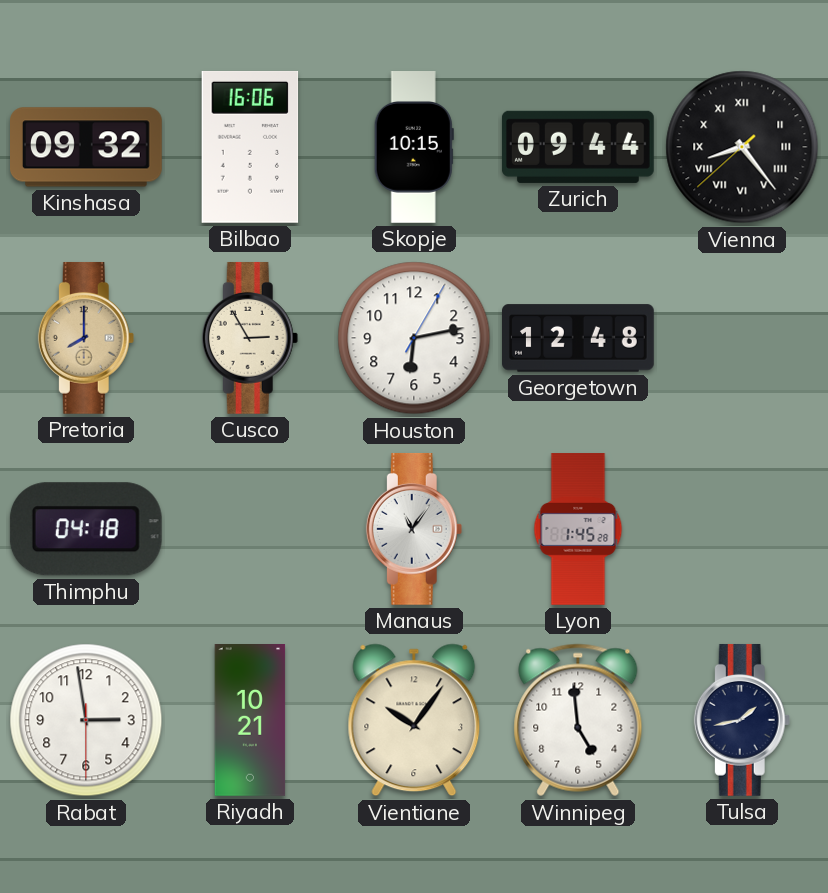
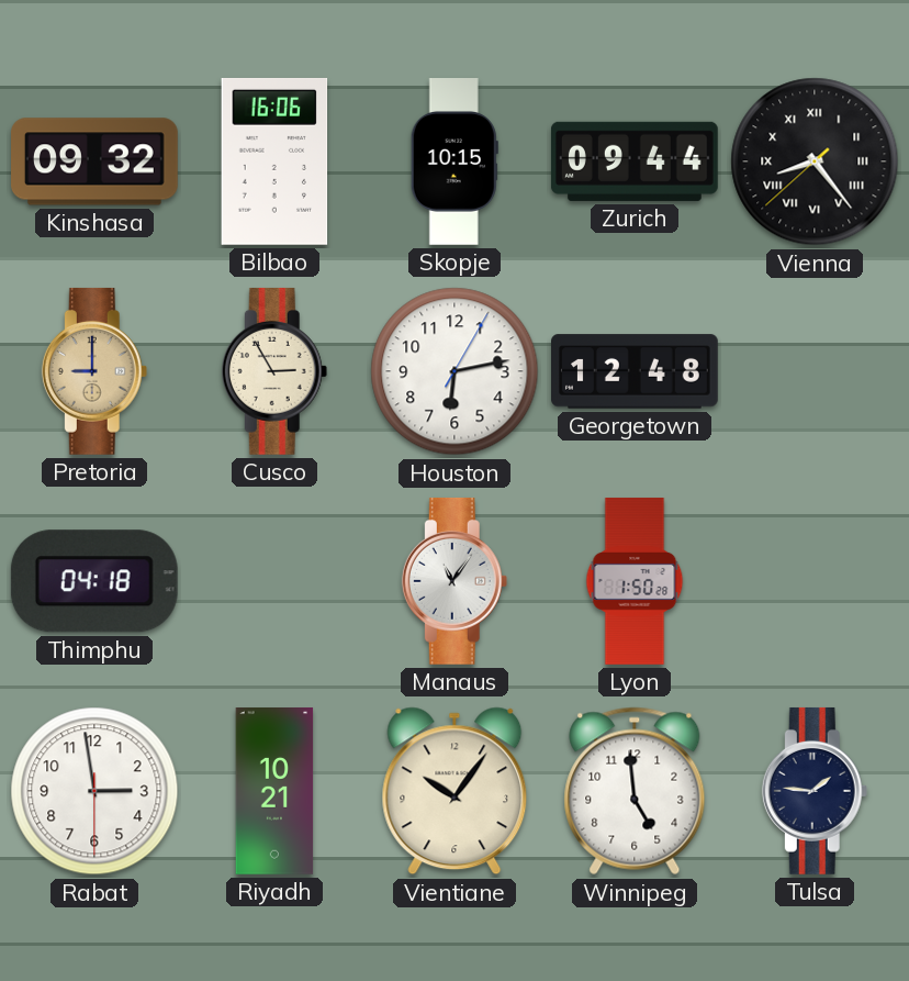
Pretoria: 8:00 -> 9:00
Lyon: 1:45 -> 1:50
Tulsa: 1:43 -> 1:46
